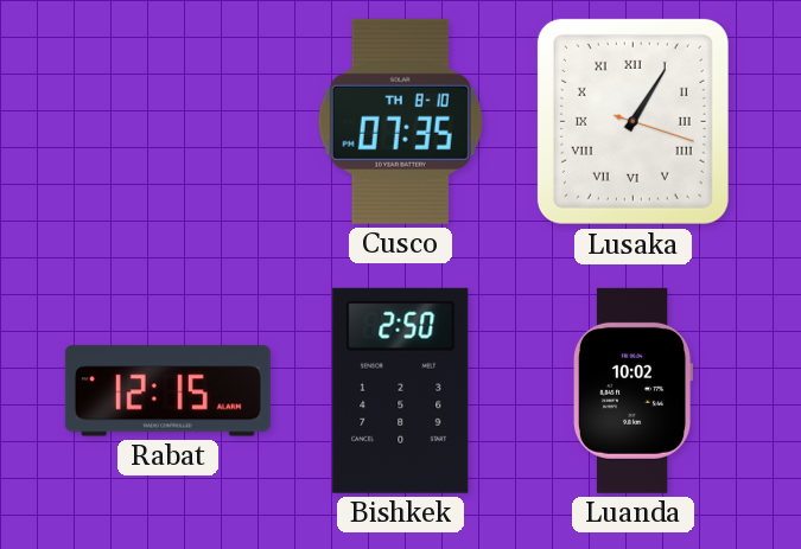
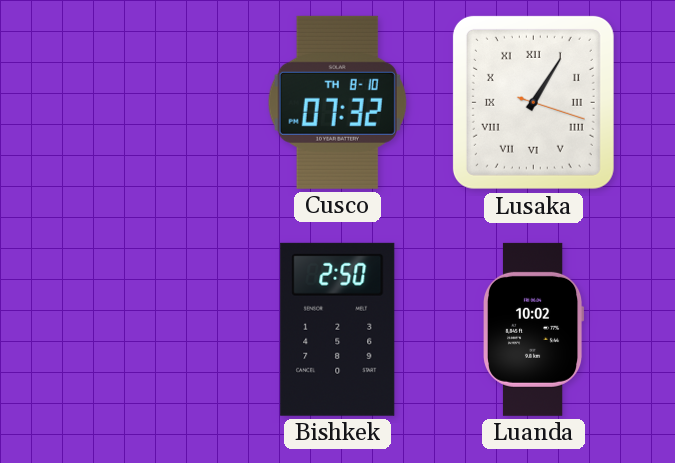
Cusco: 07:35 -> 07:32
Rabat: 12:15 -> none
